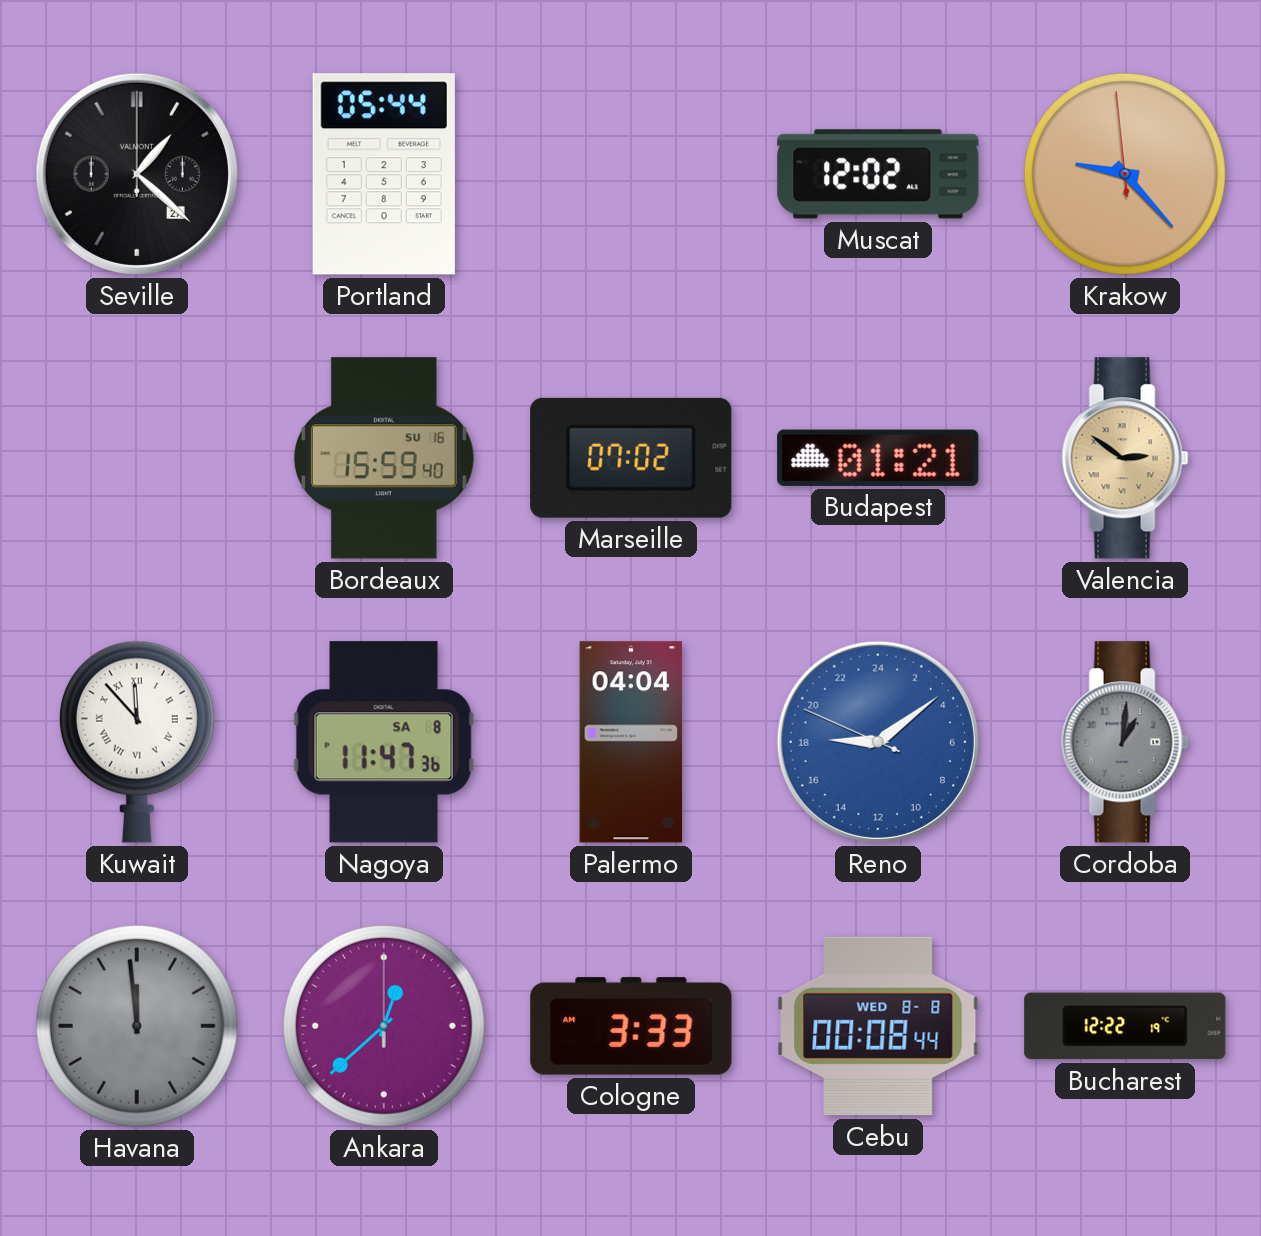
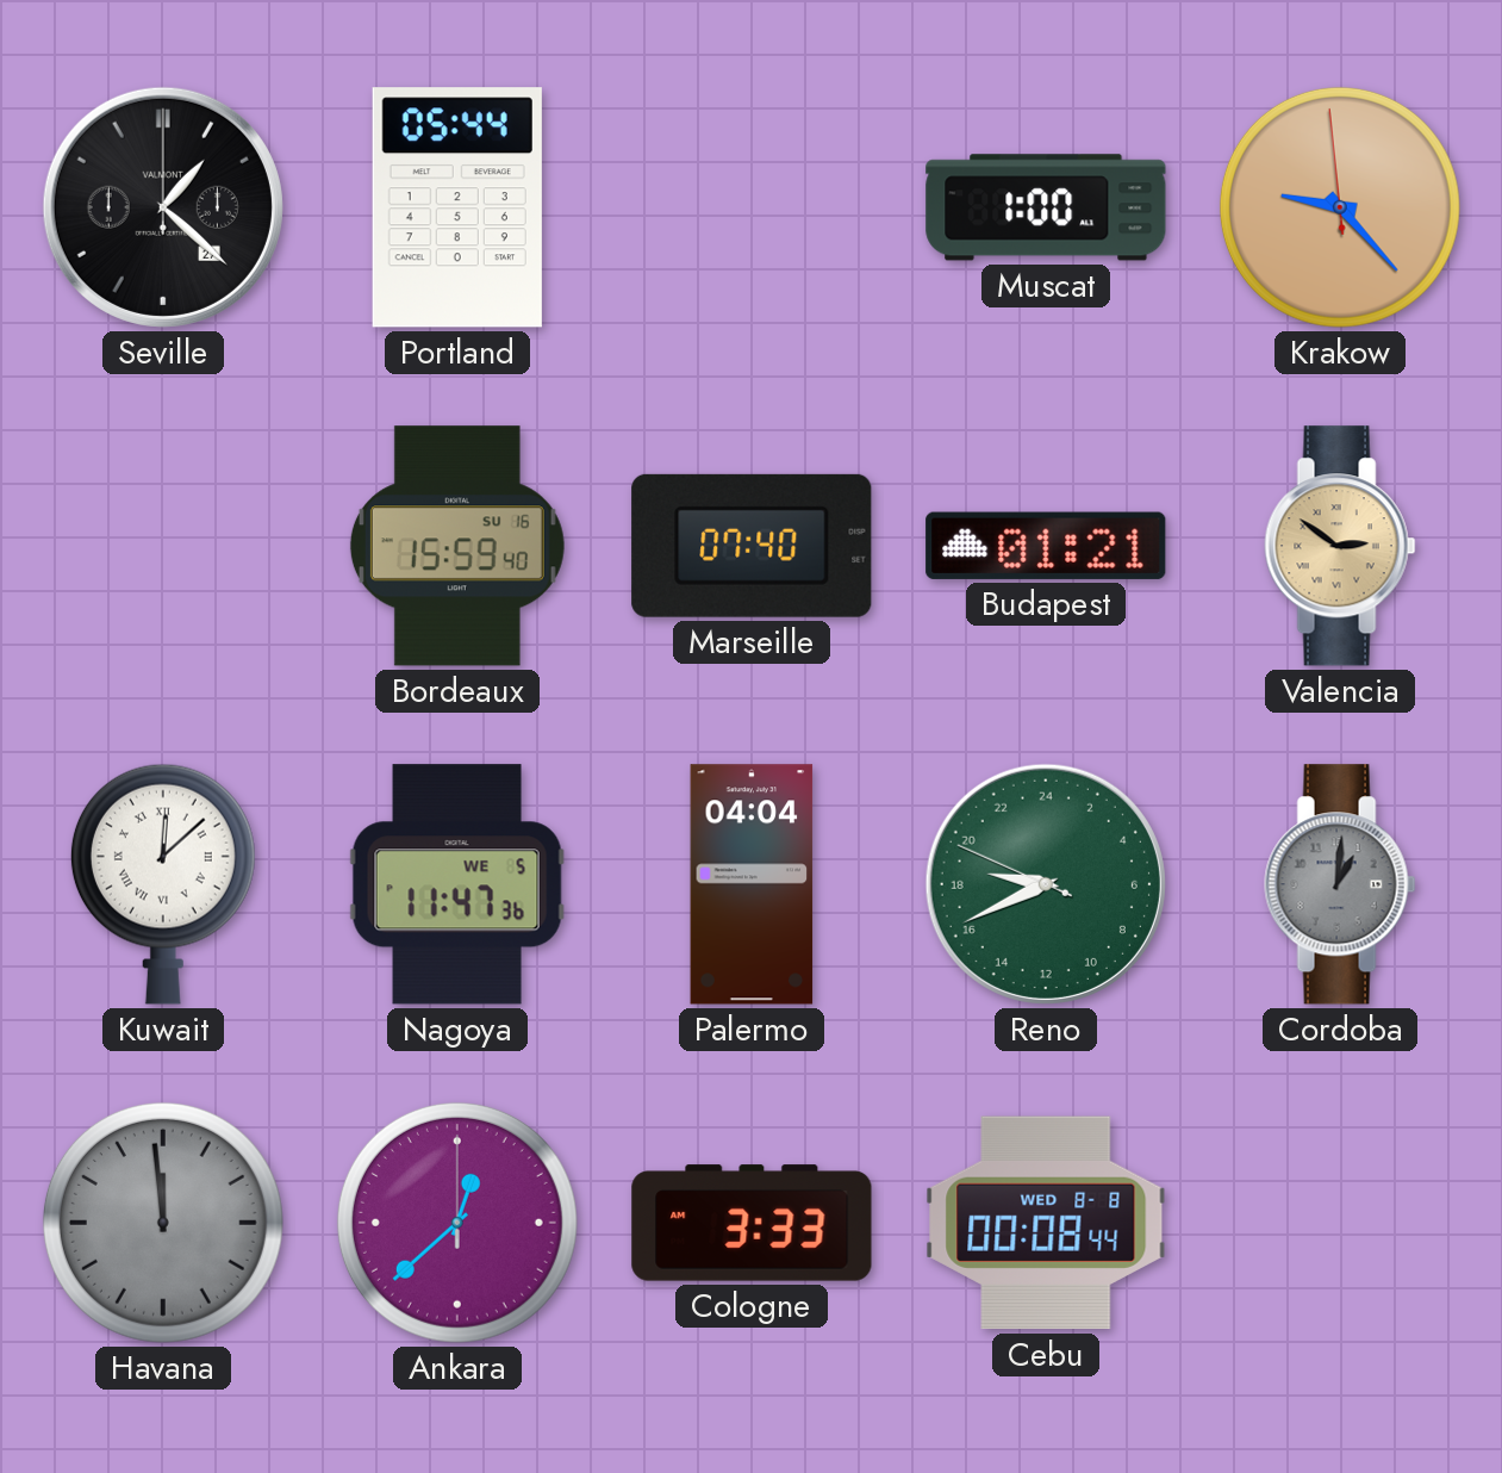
Muscat: 12:02 -> 1:00
Marseille: 07:02 -> 07:40
Kuwait: 11:53 -> 12:08
Nagoya date: SA 8 -> WE 5
Reno: 18:08 -> 18:40
Reno dial: blue -> green
Bucharest: 12:22 -> none
